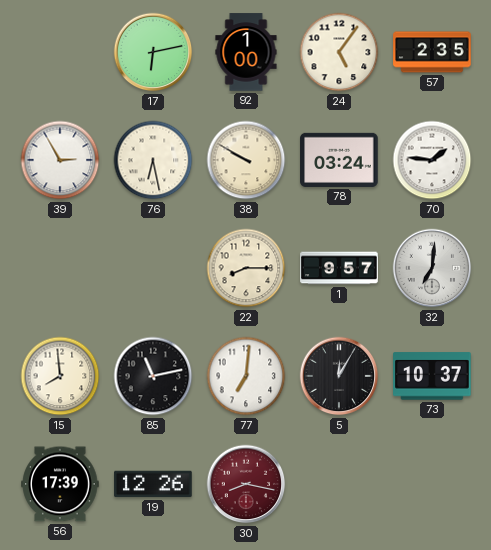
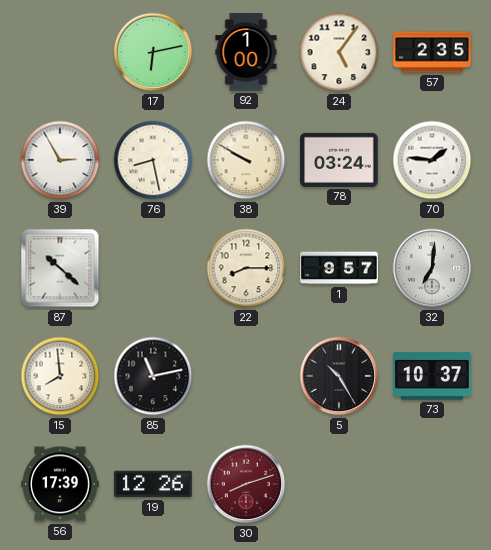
76: 6:28 -> 8:28
87: none -> 10:22
77: 7:01 -> none
5: 12:05 -> 10:25
30: 8:17 -> 8:12
